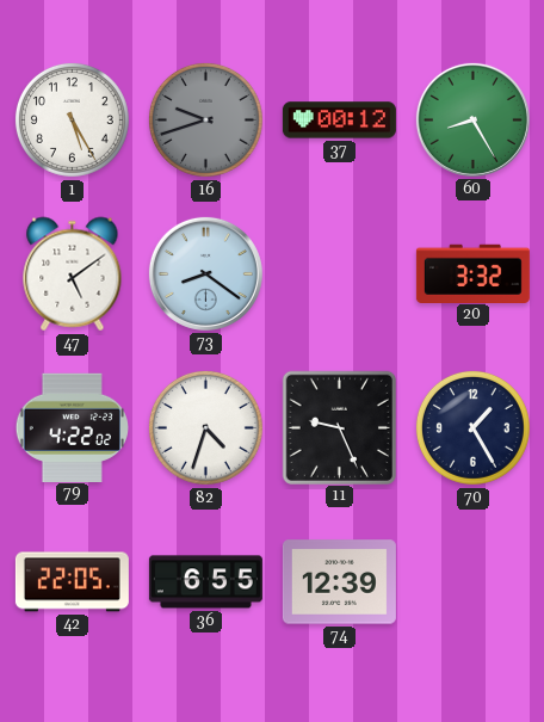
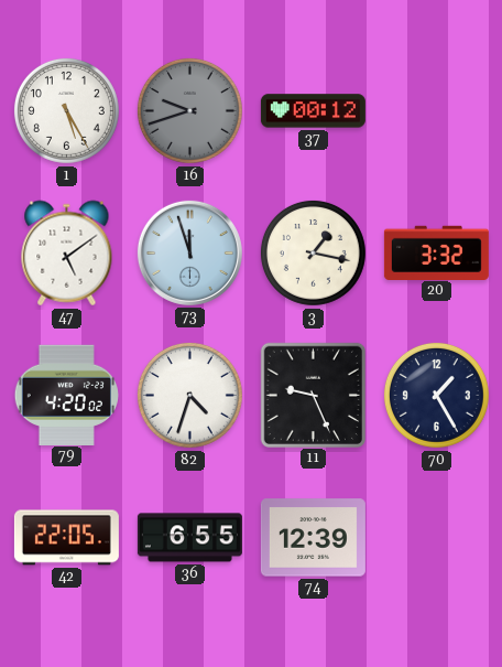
60: 8:25 -> none
73: 8:21 -> 11:57
3: none -> 1:17
79: 4:22 -> 4:20
